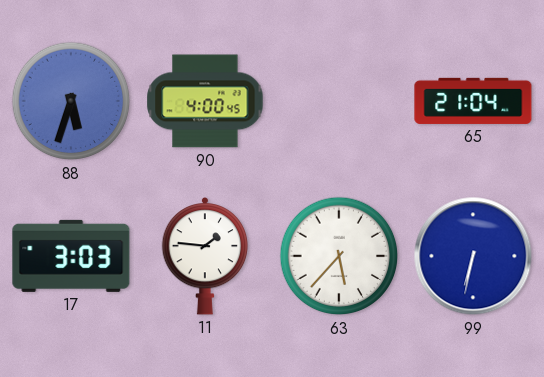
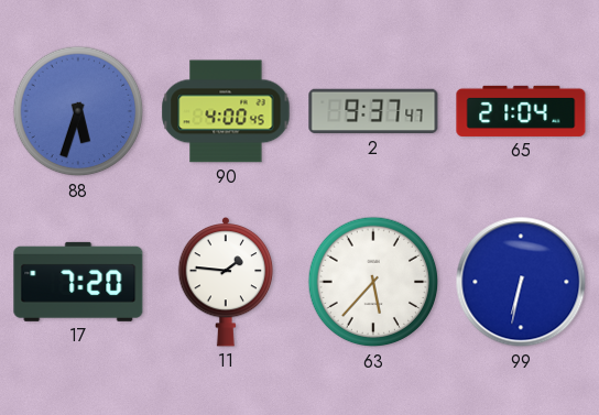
2: none -> 9:37
17: 3:03 -> 7:20
